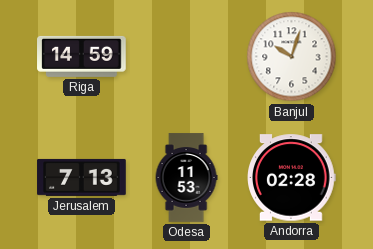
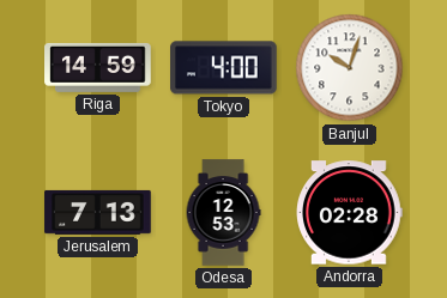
Tokyo: none -> 4:00
Odesa: 11:53 -> 12:53
